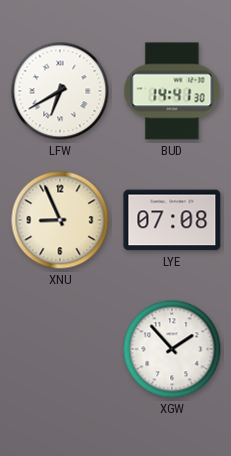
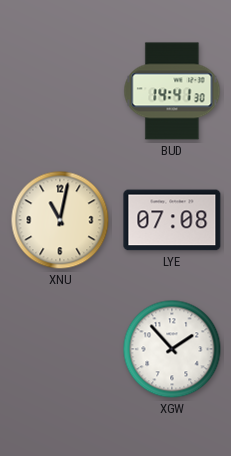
LFW: 6:40 -> none
XNU: 8:56 -> 11:02
